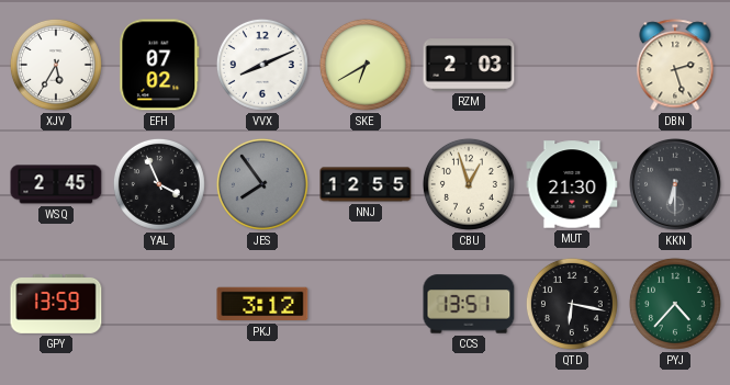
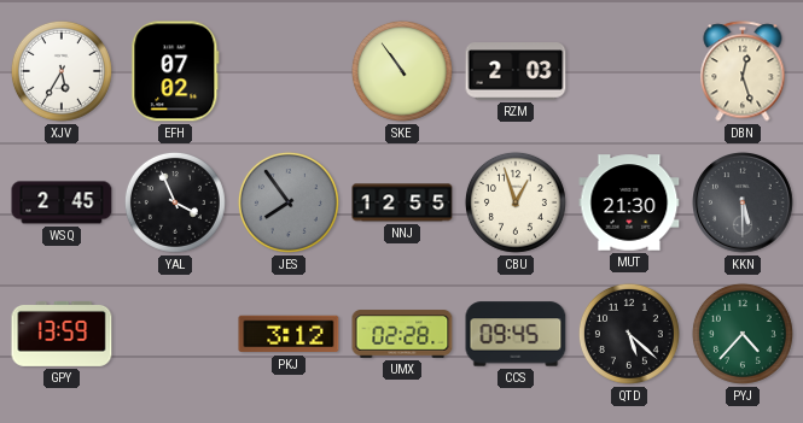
VVX: 8:11 -> none
SKE: 6:40 -> 10:54
DBN: 2:27 -> 12:27
KKN: 6:30 -> 5:30
UMX: none -> 02:28
CCS: 13:51 -> 09:45
QTD: 6:17 -> 5:22
